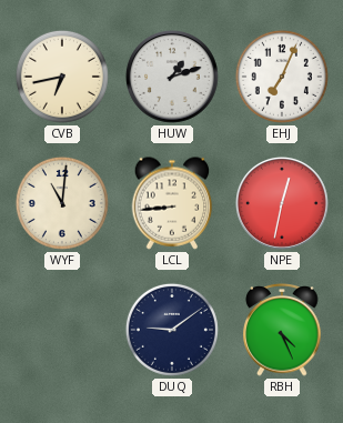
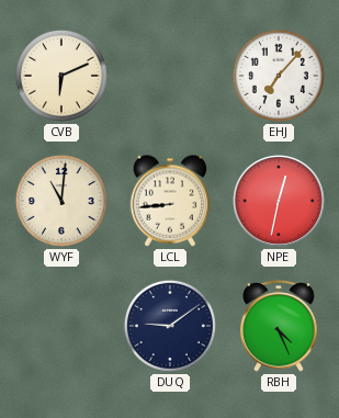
CVB: 6:43 -> 6:11
HUW: 1:12 -> none
EHJ: 7:04 -> 7:07
